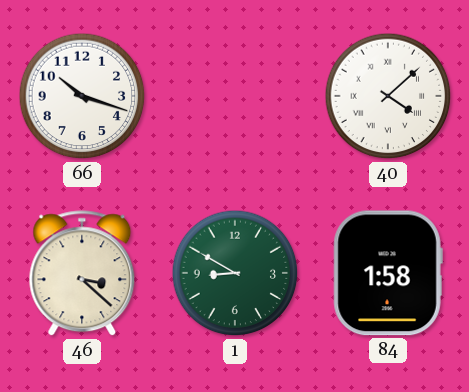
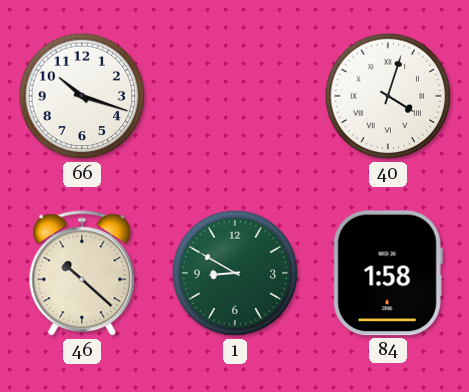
40: 4:08 -> 4:03
46: 3:22 -> 10:22
